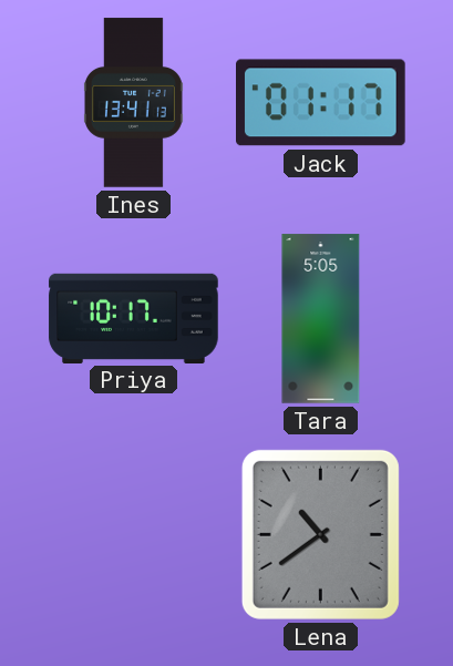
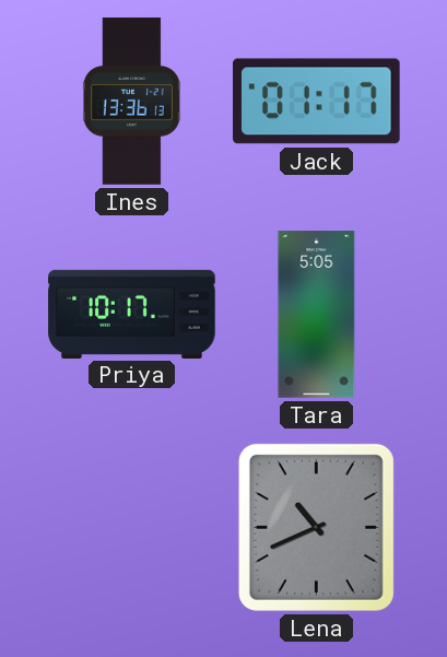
Ines: 13:41 -> 13:36
Lena: 10:39 -> 10:41
